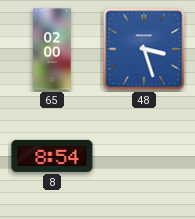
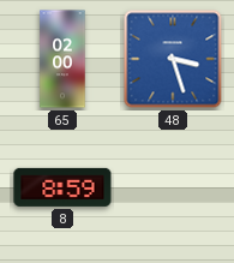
8: 8:54 -> 8:59
